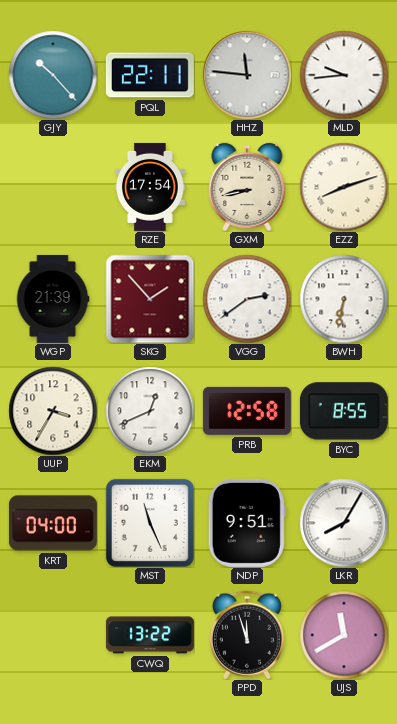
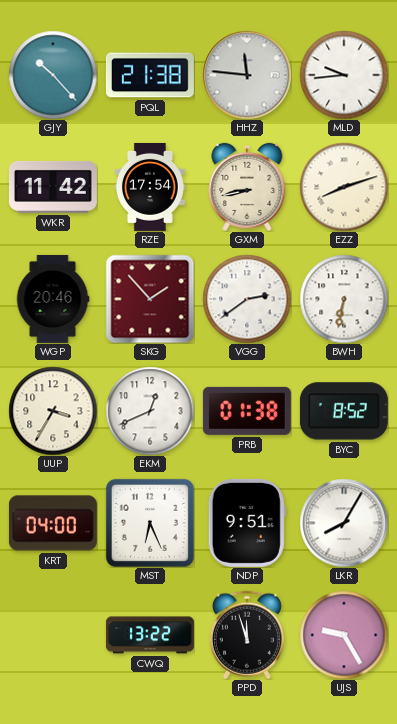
PQL: 22:11 -> 21:38
WKR: none -> 11:42
WGP: 21:39 -> 20:46
PRB: 12:58 -> 01:38
BYC: 8:55 -> 8:52
MST: 11:26 -> 6:26
UJS: 11:40 -> 9:25
